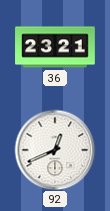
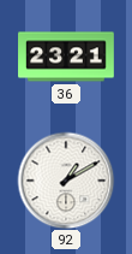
92: 12:41 -> 1:10
